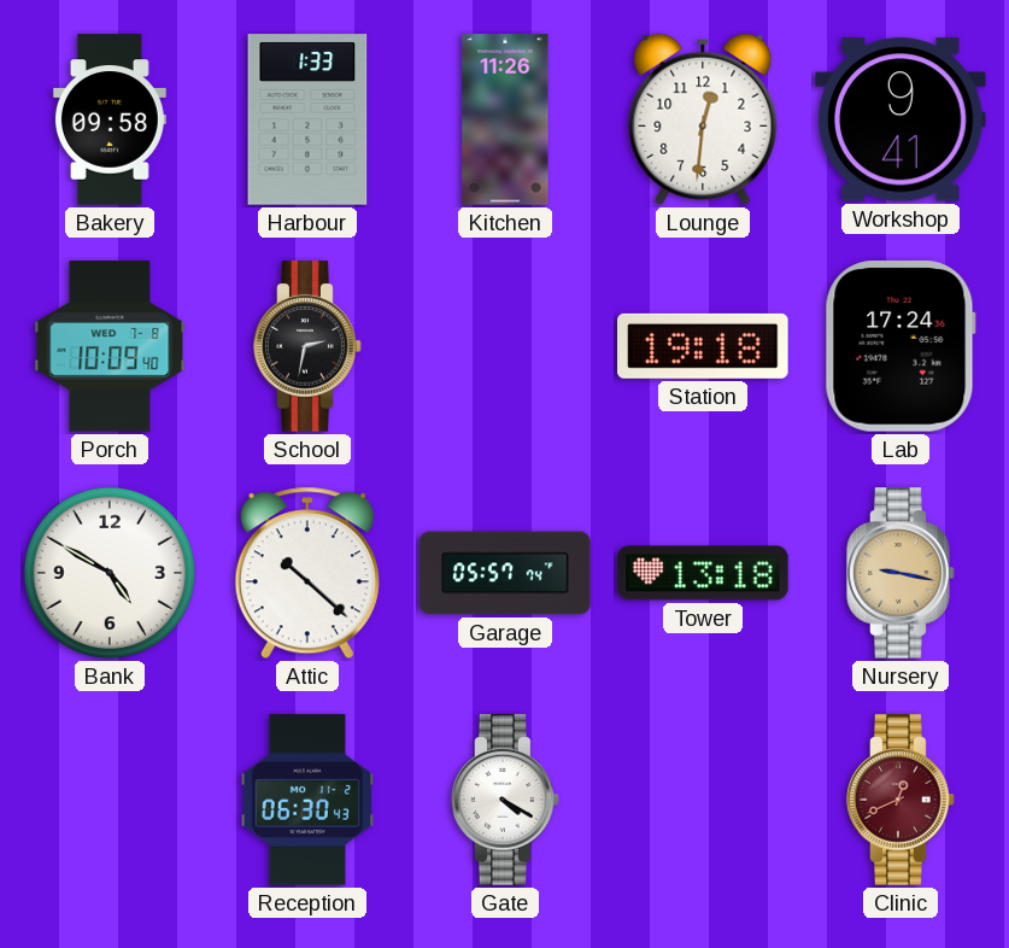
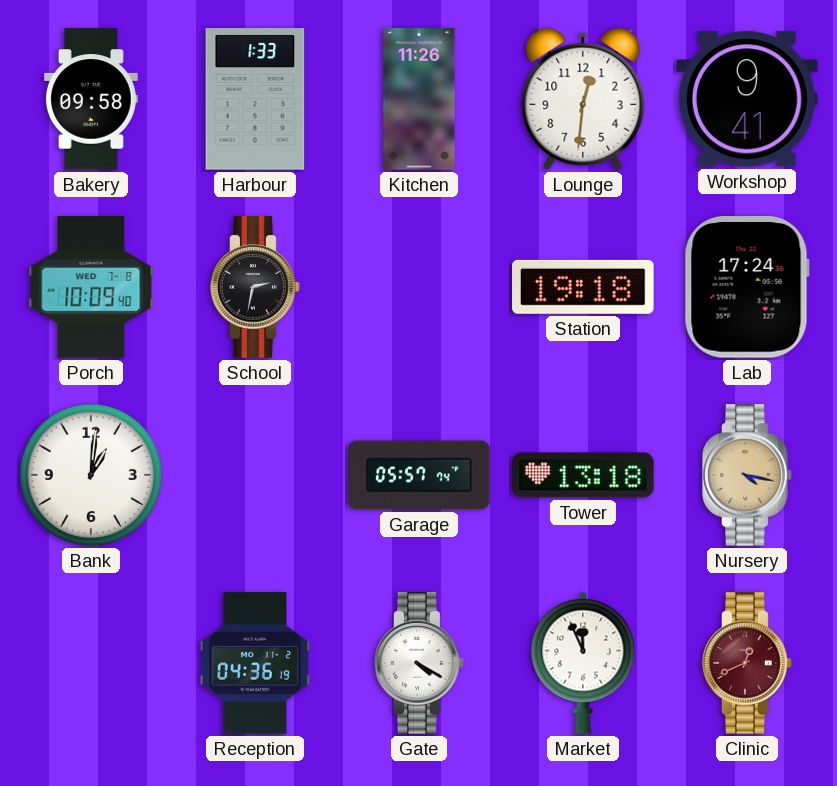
Bank: 4:50 -> 1:01
Attic: 10:22 -> none
Nursery: 9:17 -> 4:17
Reception: 06:30 -> 04:36
Market: none -> 11:56
